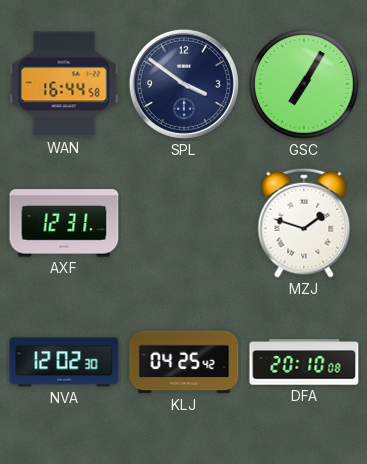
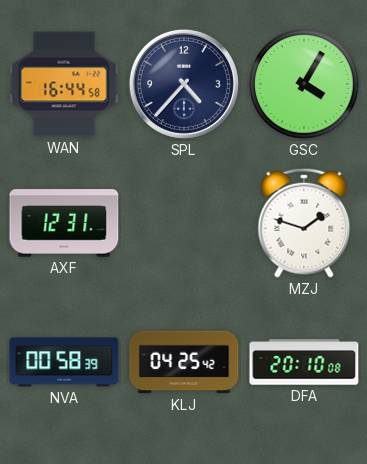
SPL: 3:51 -> 4:37
GSC: 7:05 -> 4:05
NVA: 12:02 -> 00:58
